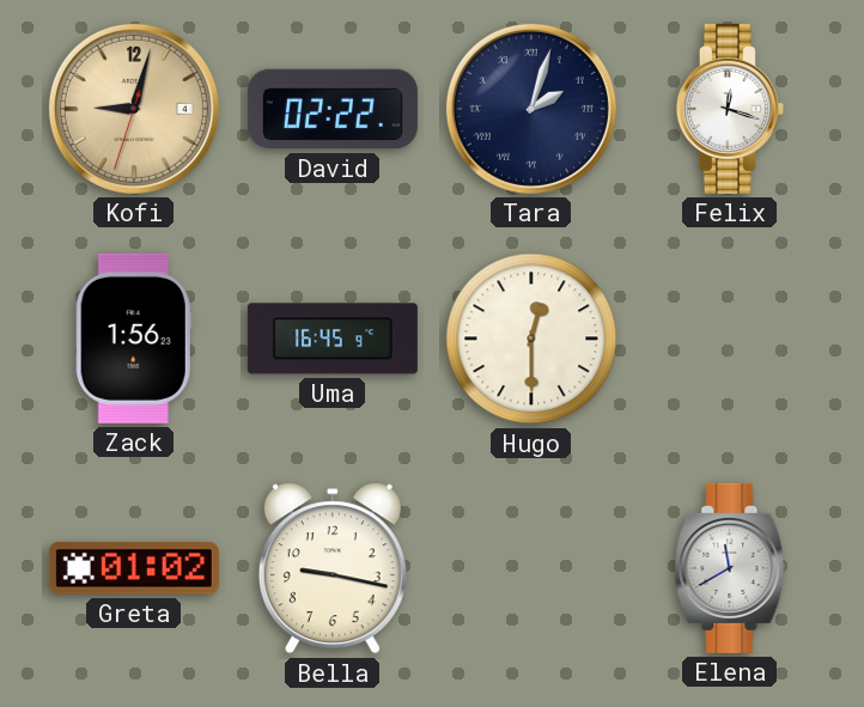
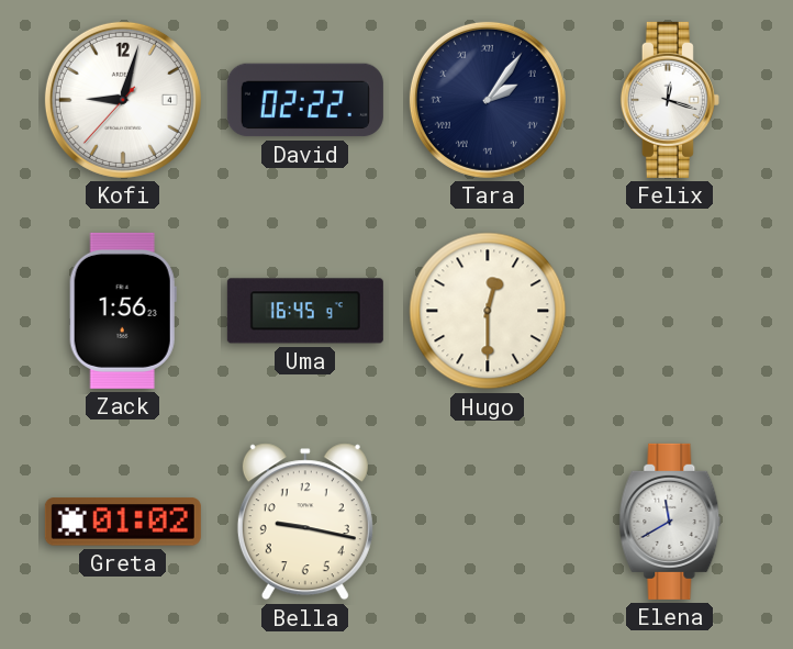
Kofi: 9:02:33 -> 9:02:37
Kofi dial: champagne -> white
Tara: 2:03 -> 2:06
